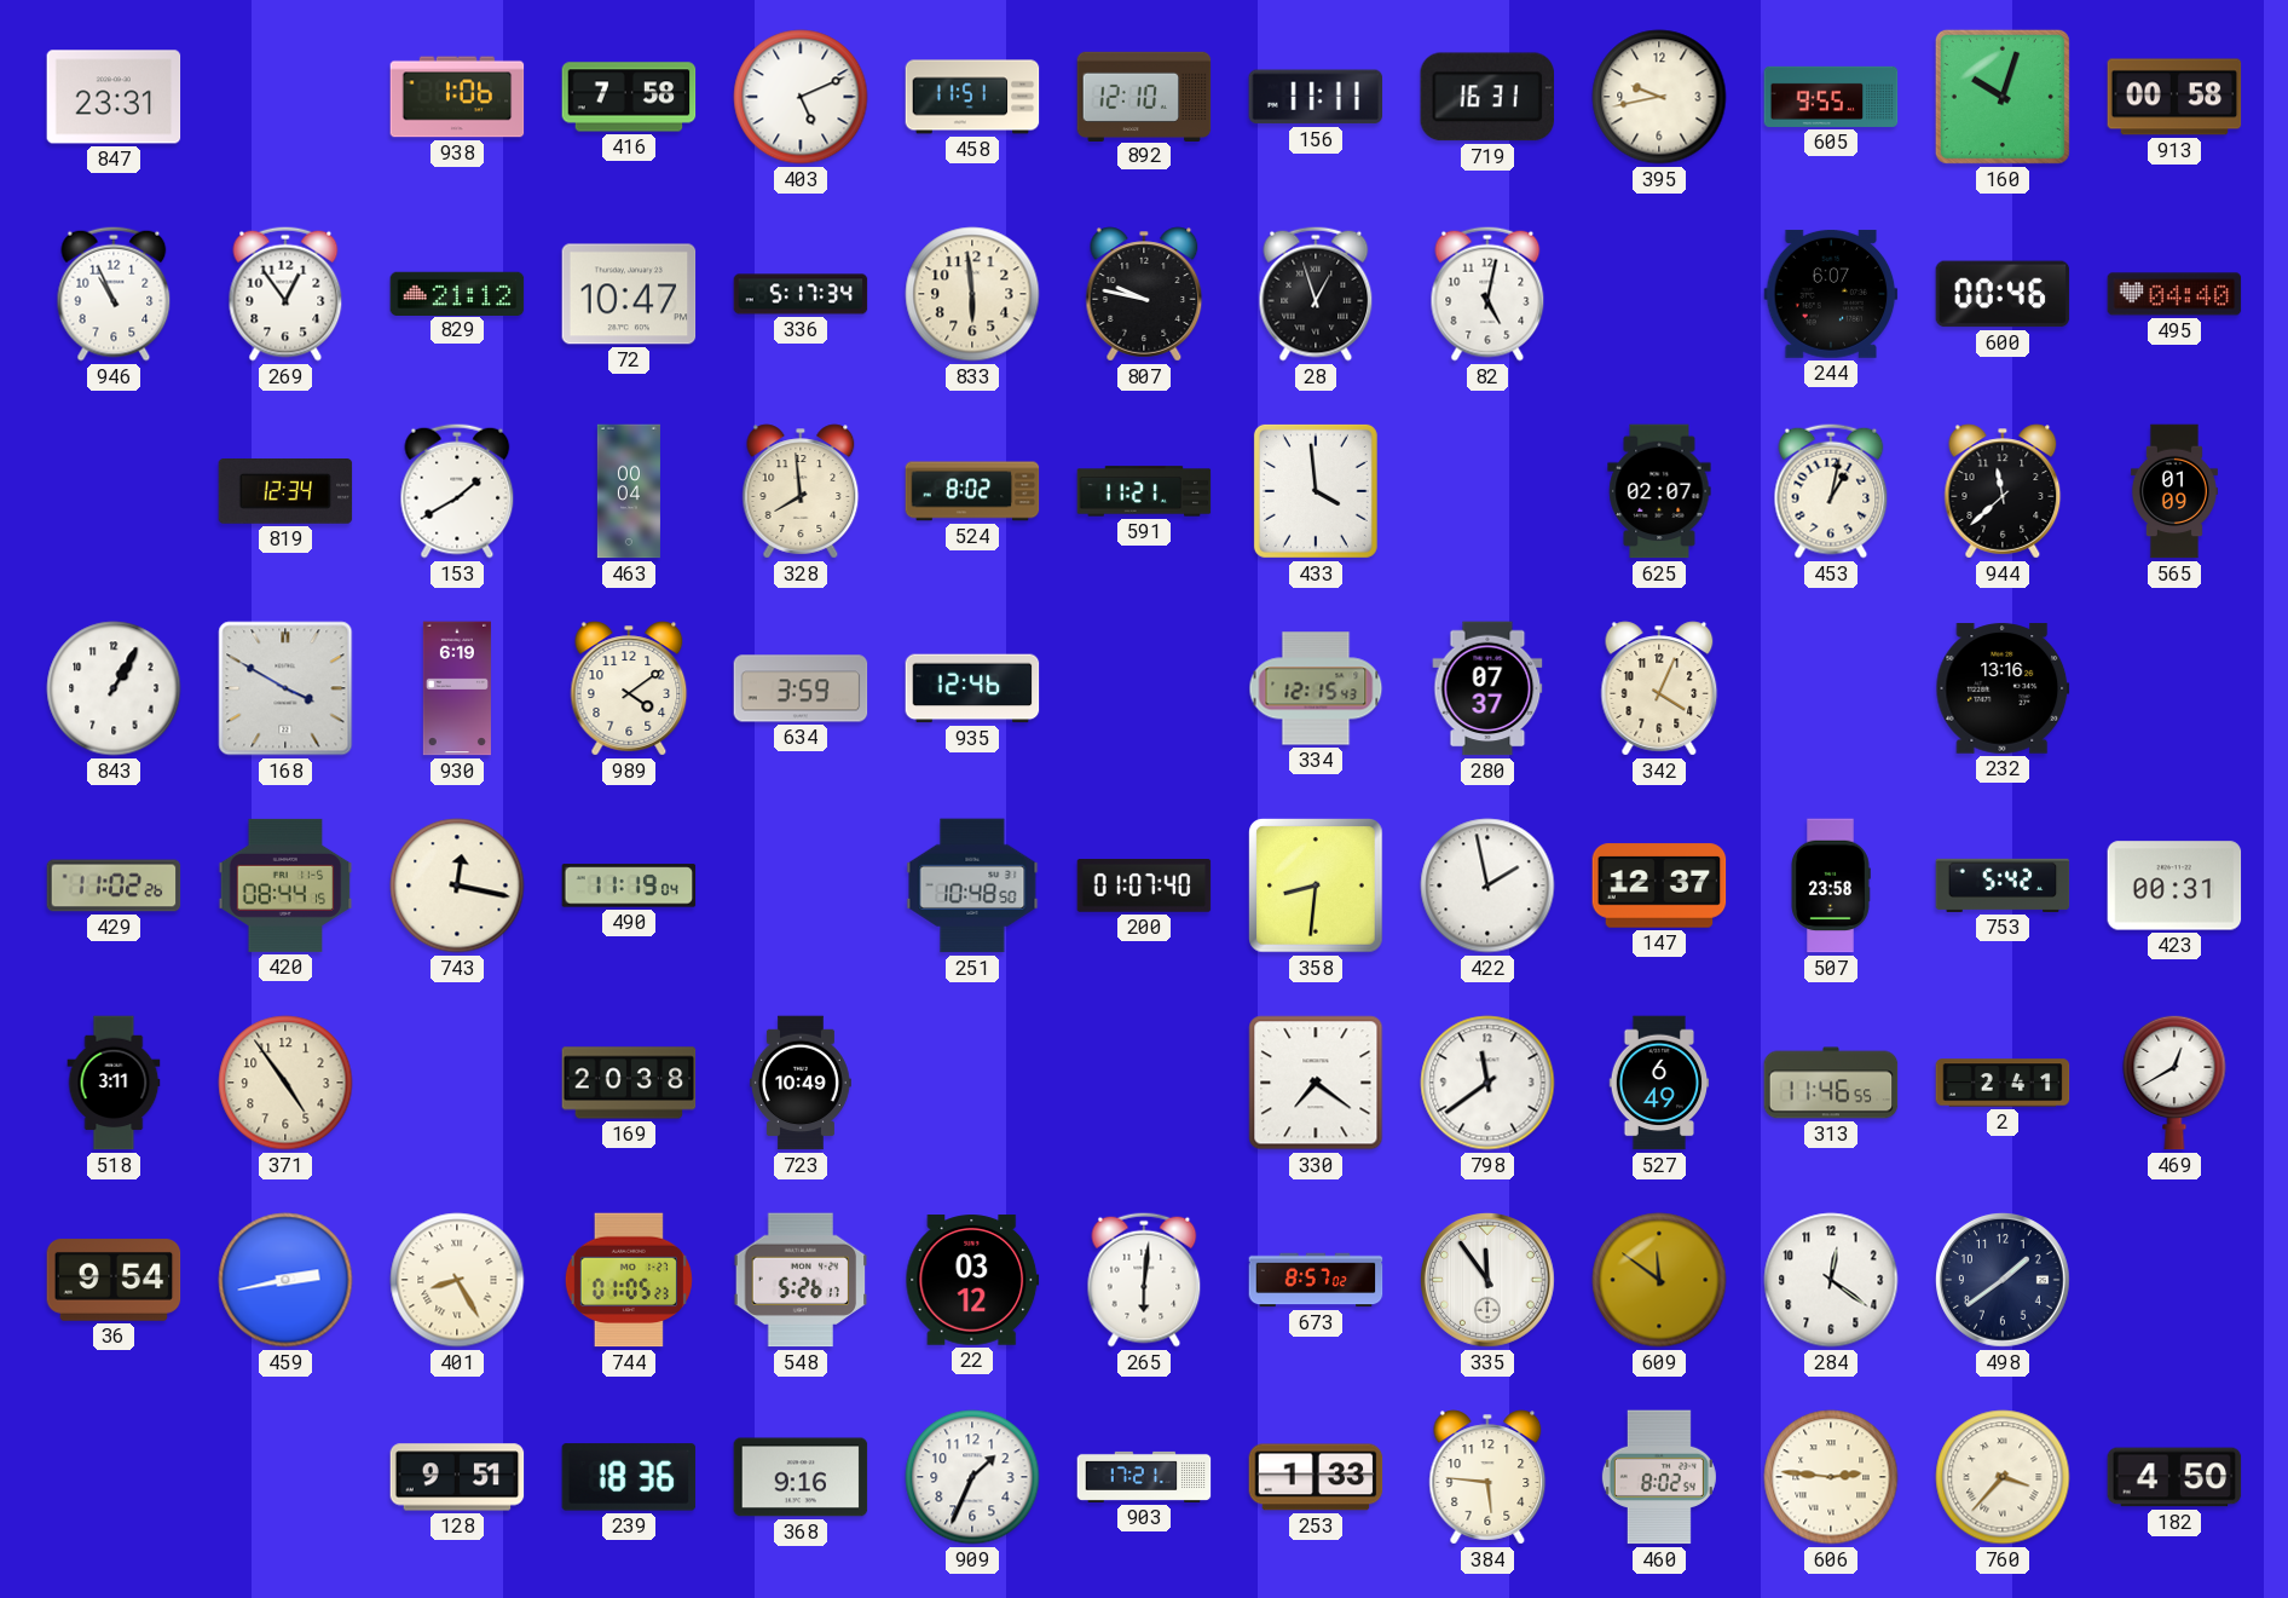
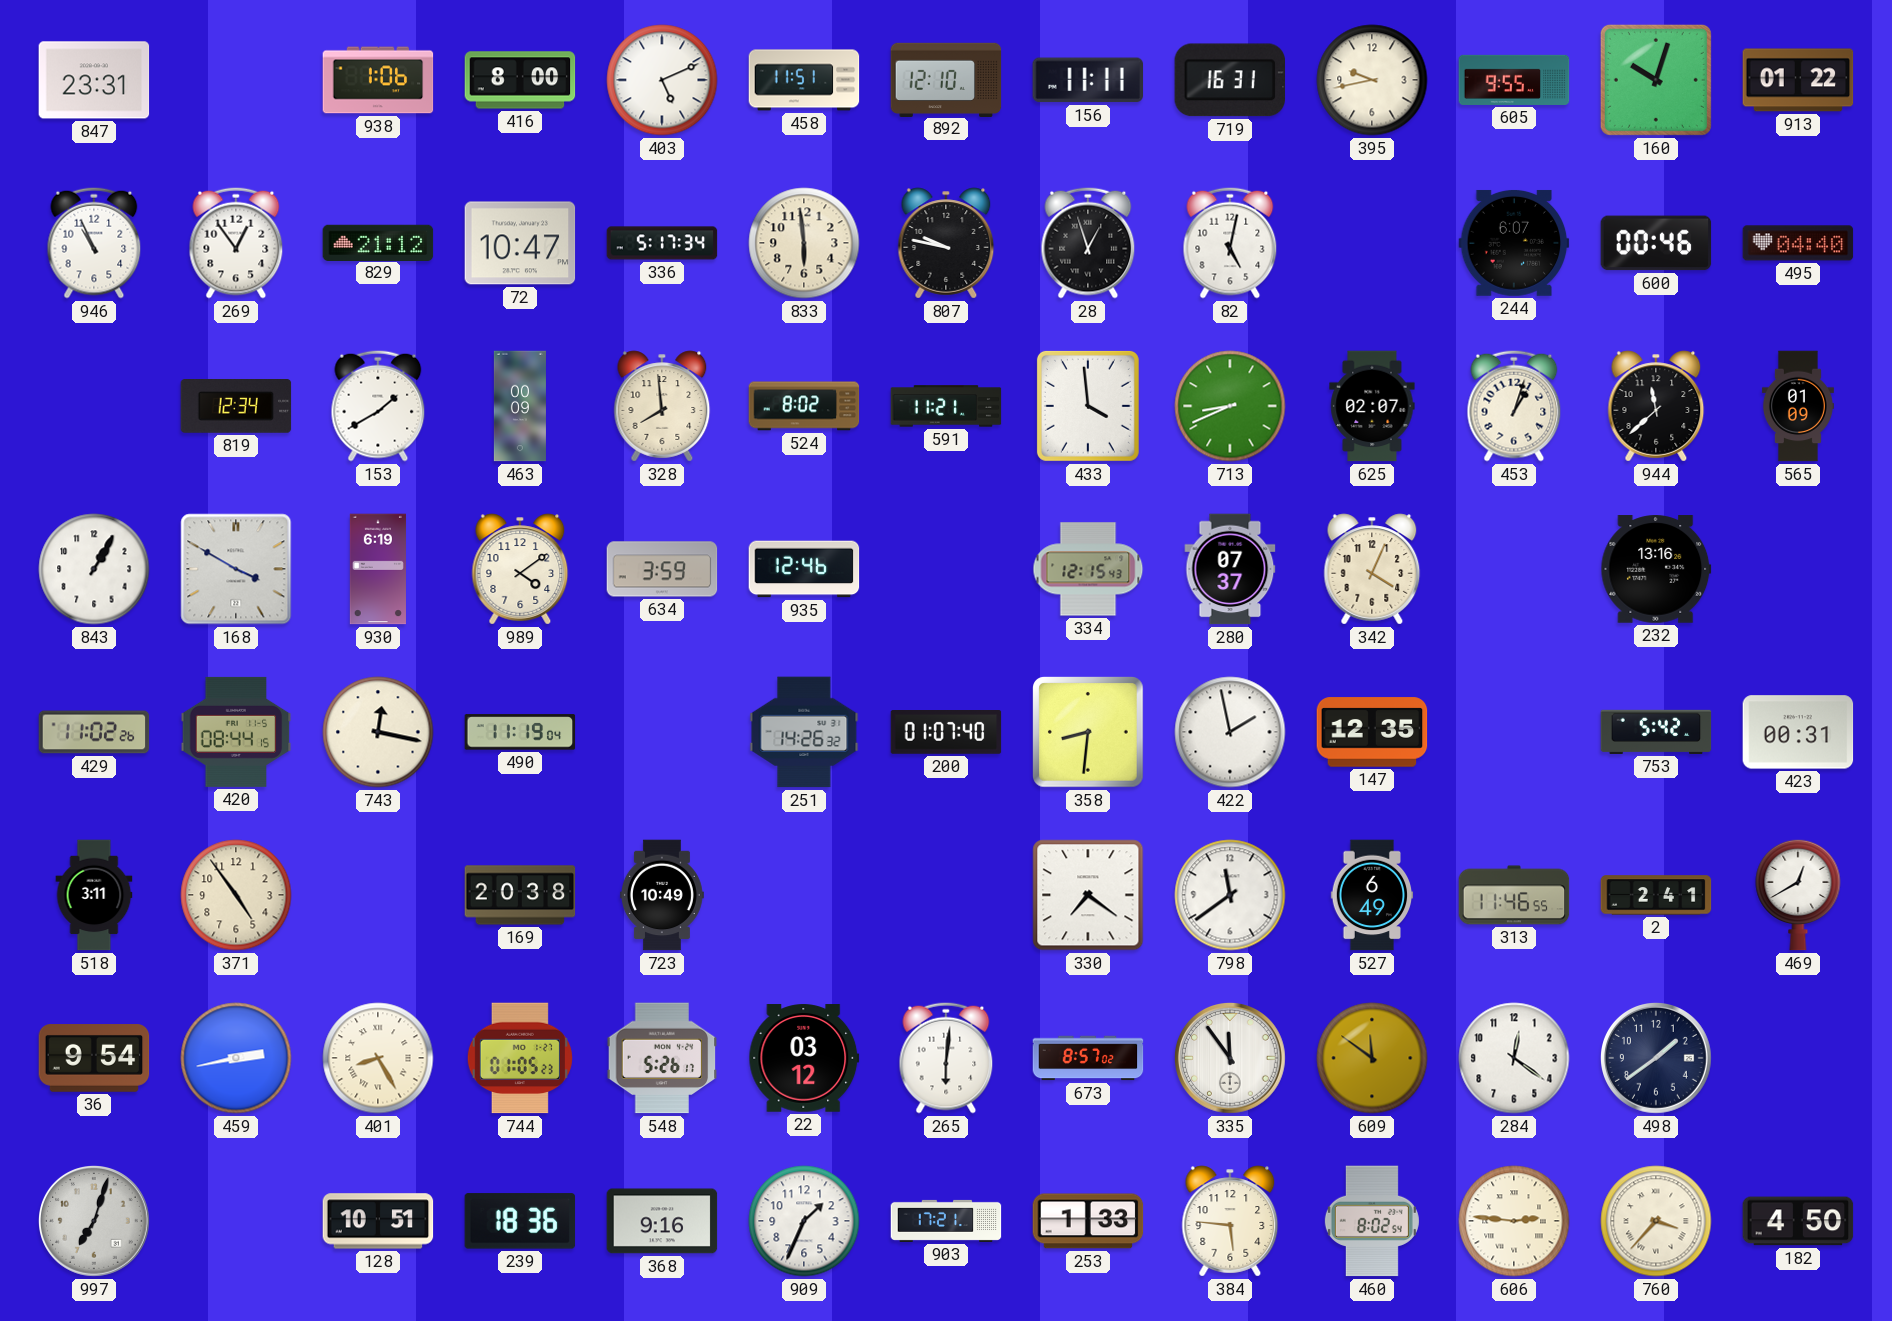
416: 7:58 -> 8:00
913: 00:58 -> 01:22
463: 00:04 -> 00:09
713: none -> 8:41
453: 1:02 -> 1:03
251: 10:48 -> 14:26
147: 12:37 -> 12:35
507: 23:58 -> none
997: none -> 7:03
128: 9:51 -> 10:51
